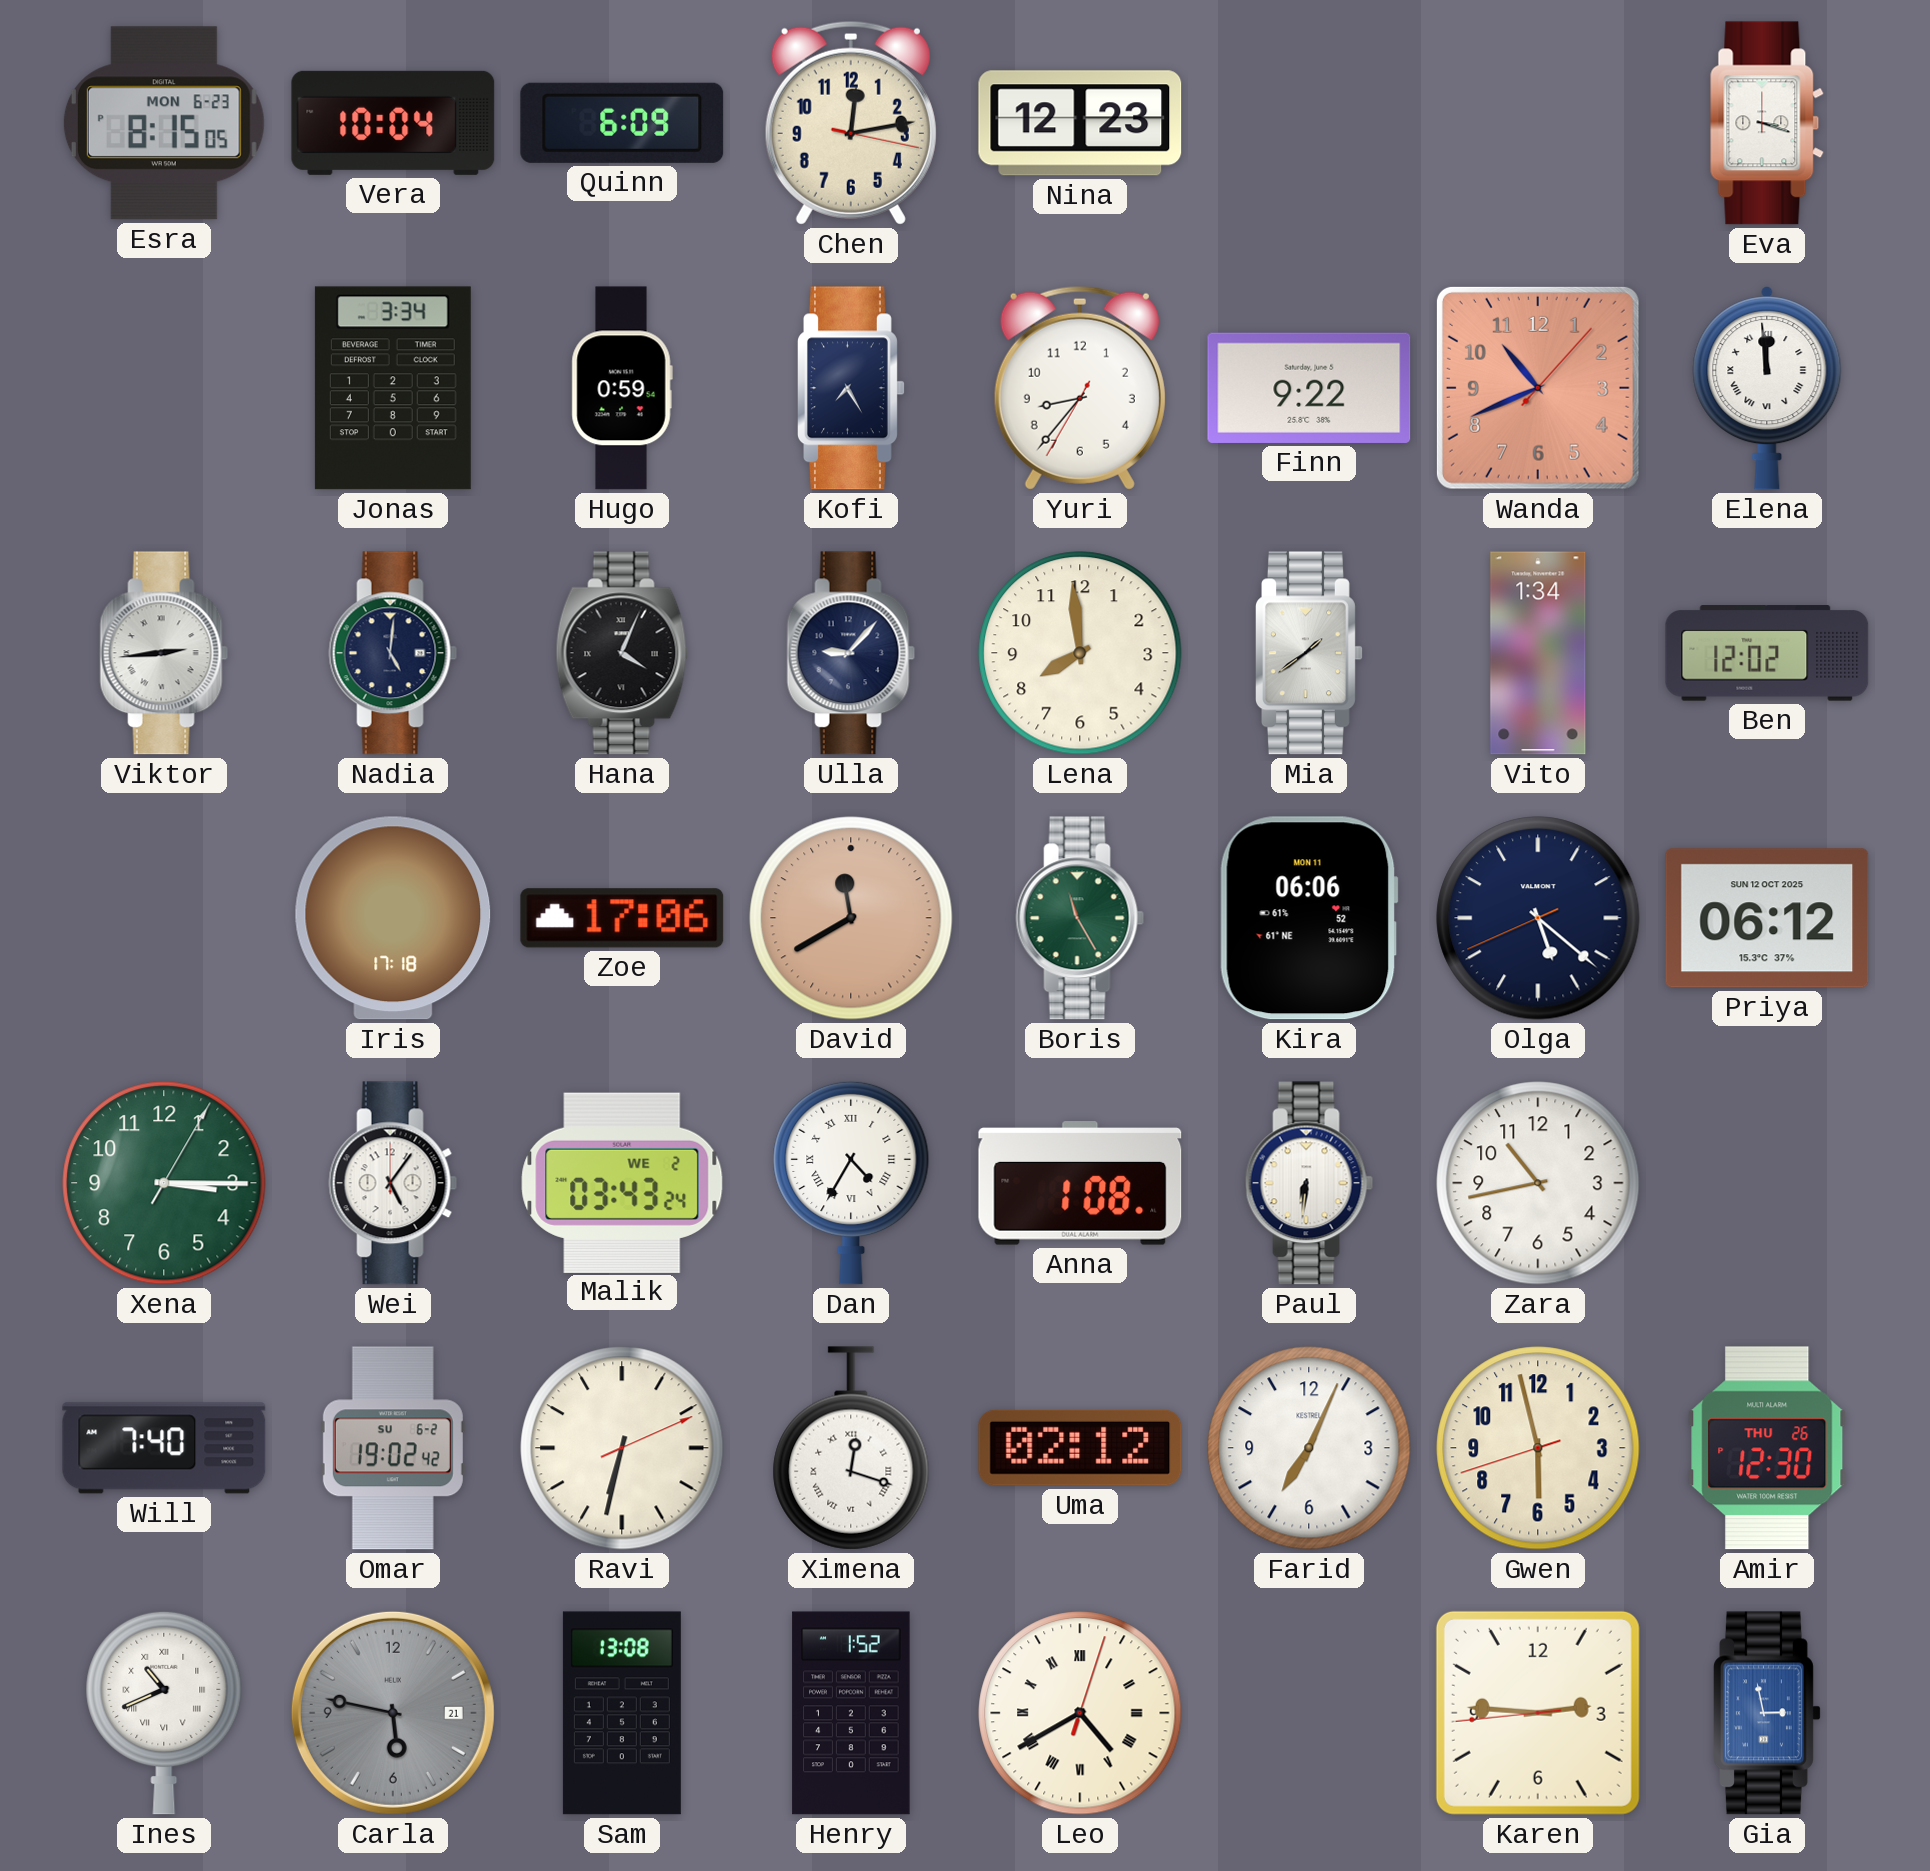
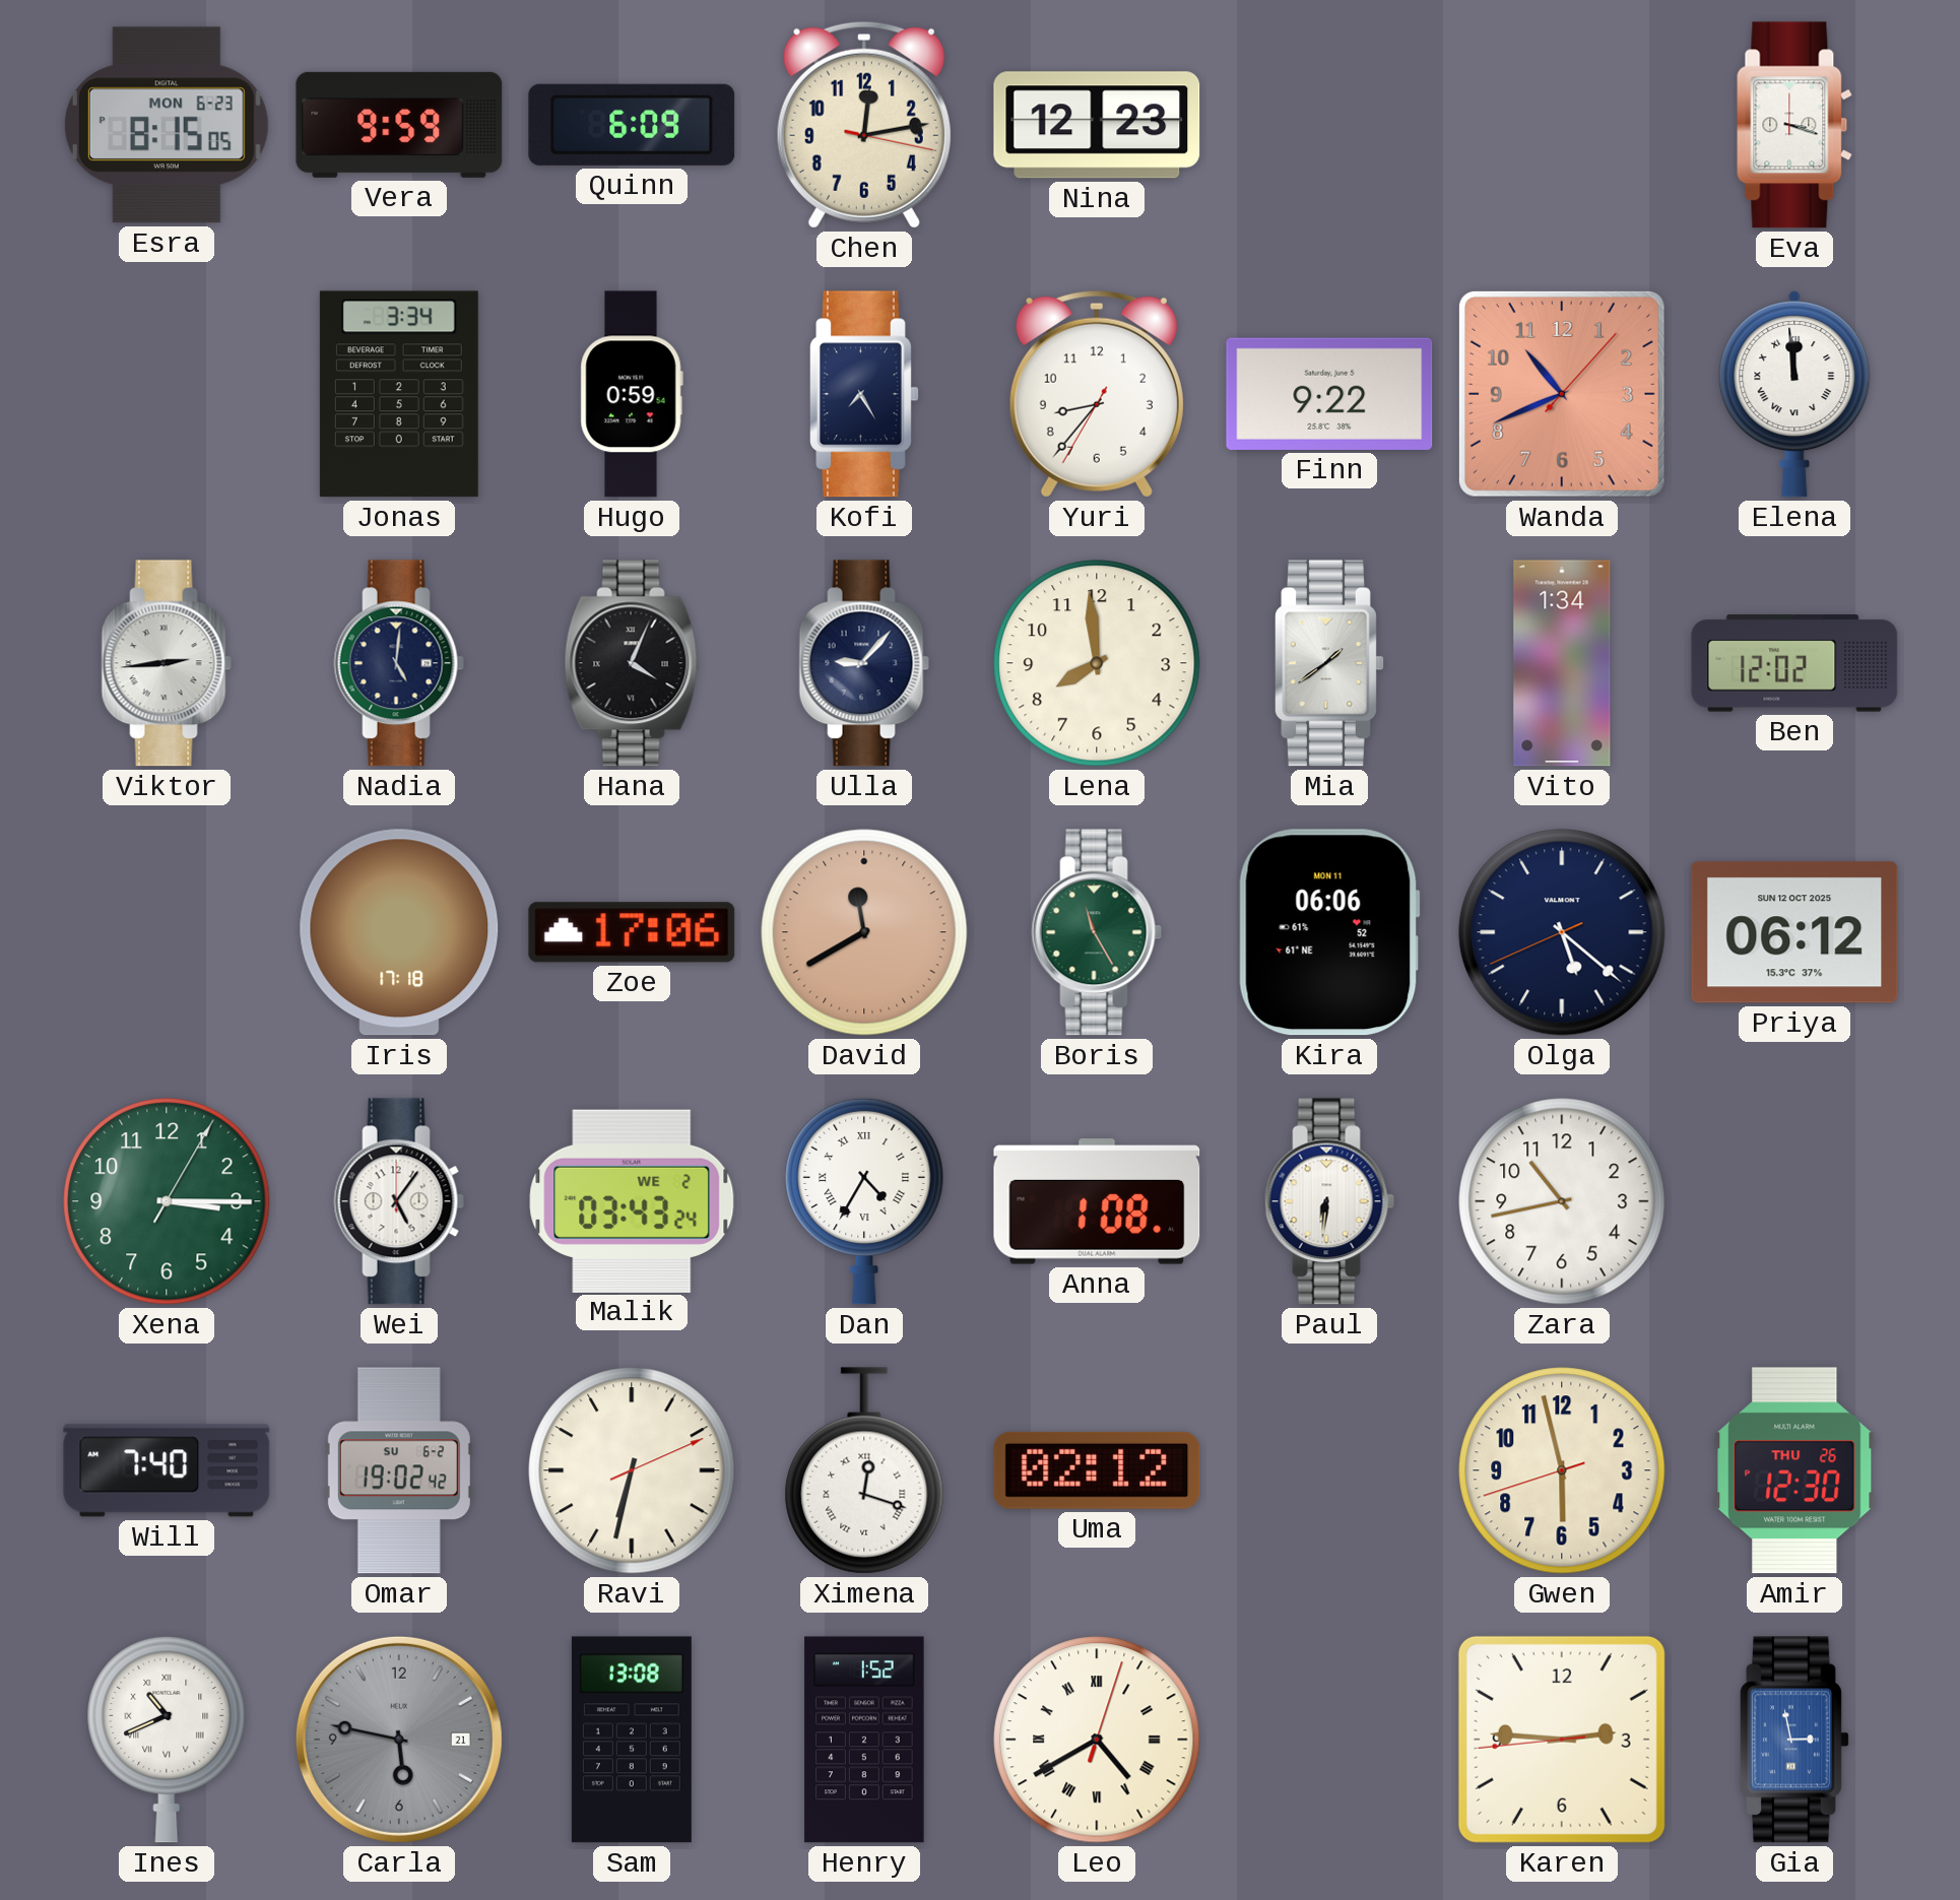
Vera: 10:04 -> 9:59
Farid: 7:04 -> none
